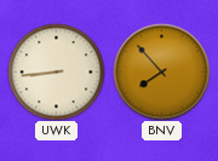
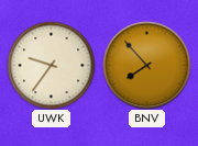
UWK: 8:44 -> 9:36
